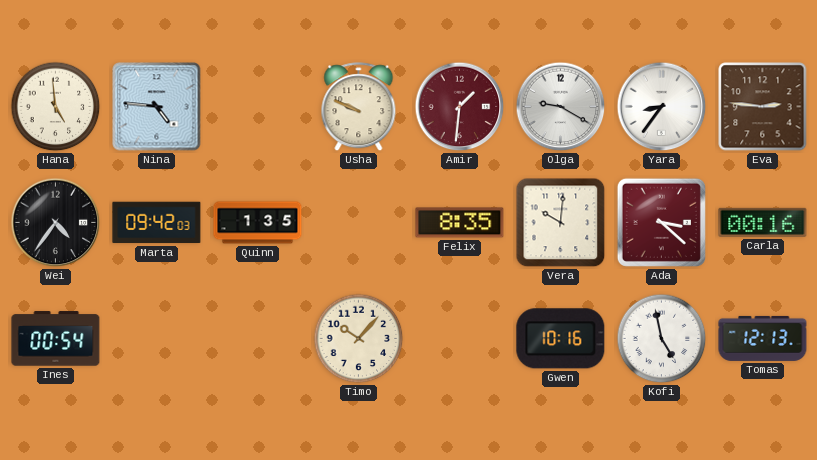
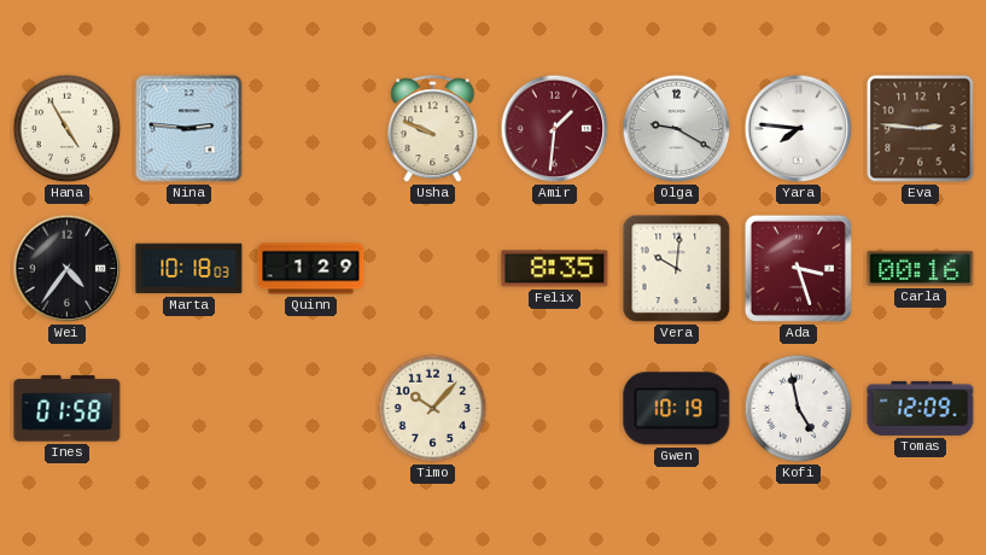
Hana: 4:59 -> 4:55
Nina: 4:46 -> 2:46
Yara: 8:36 -> 7:46
Marta: 09:42 -> 10:18
Quinn: 1:35 -> 1:29
Ada: 3:22 -> 3:27
Ines: 00:54 -> 01:58
Gwen: 10:16 -> 10:19
Tomas: 12:13 -> 12:09
